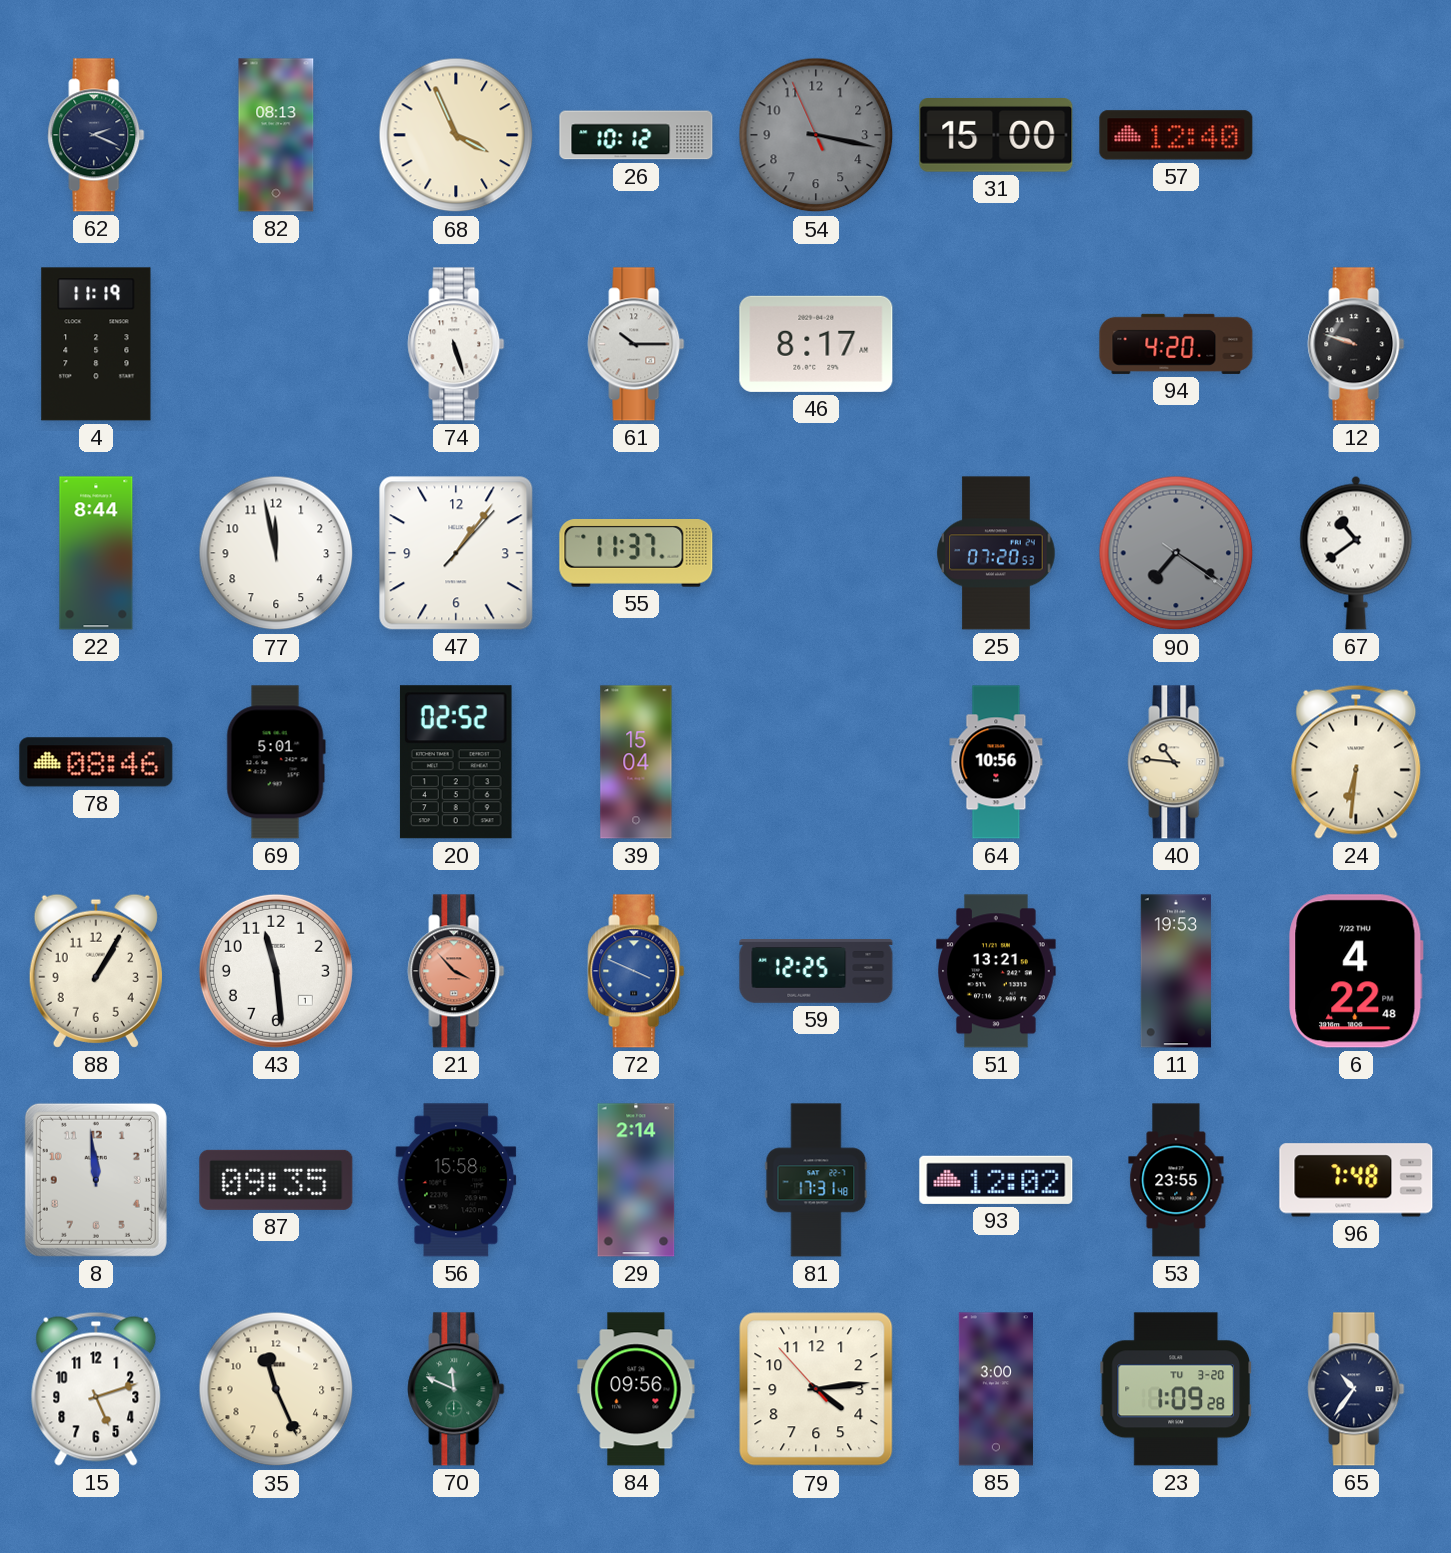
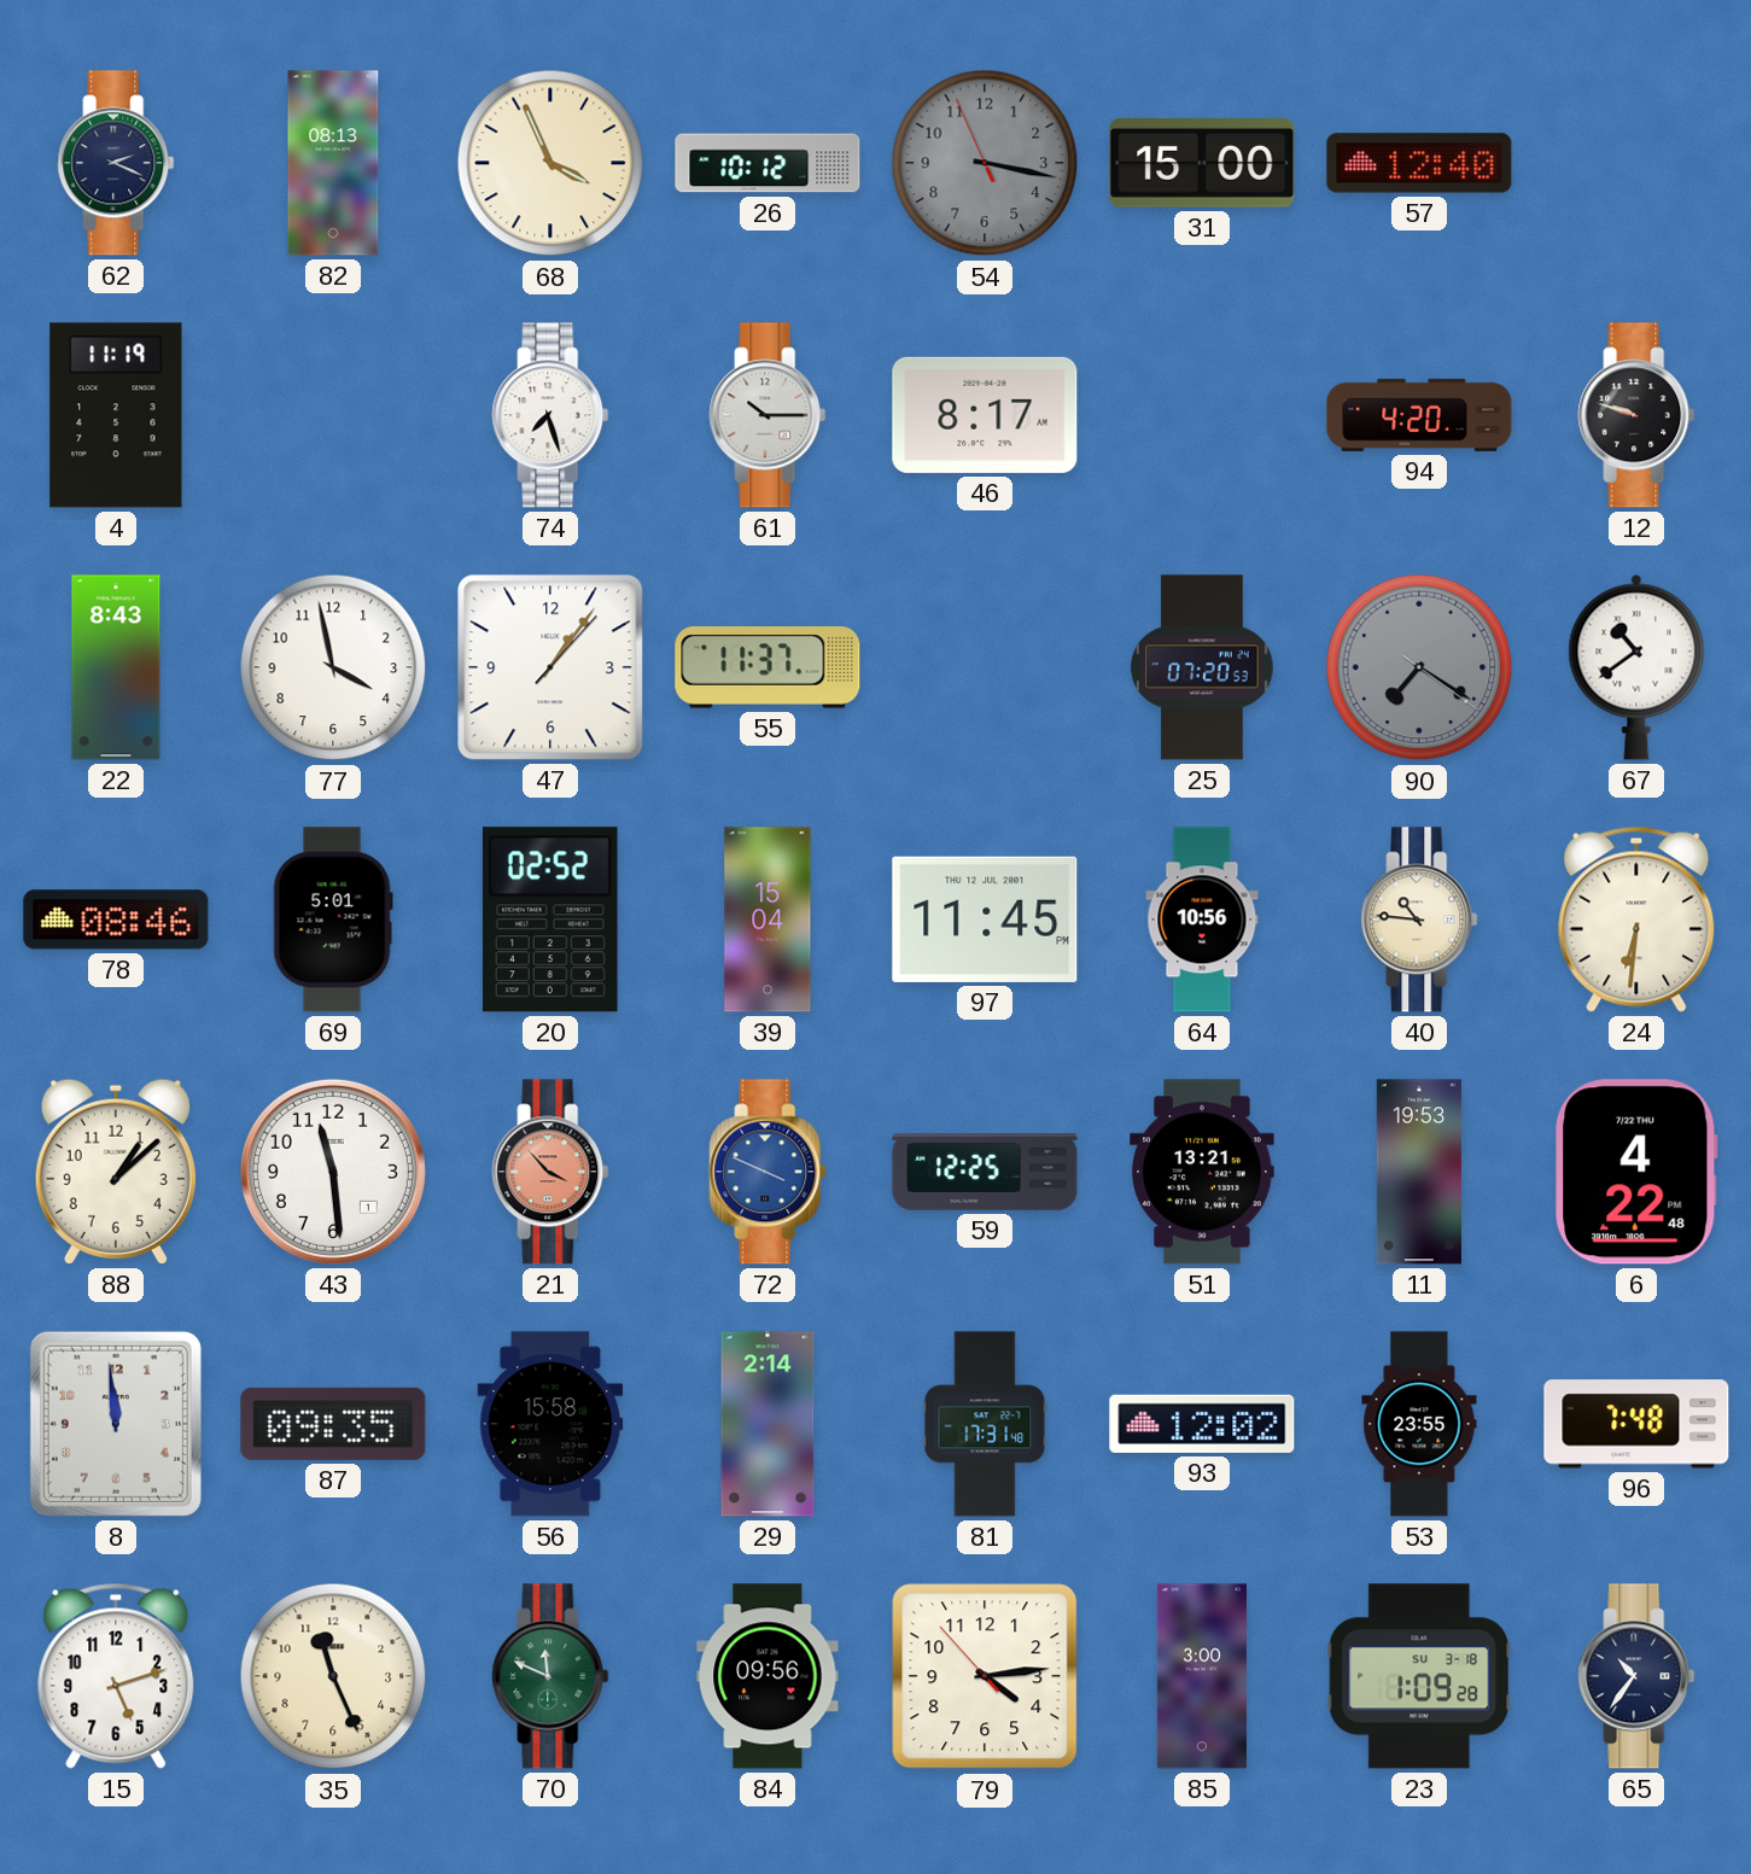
74: 5:27 -> 7:27
22: 8:44 -> 8:43
77: 11:58 -> 3:58
97: none -> 11:45
88: 1:05 -> 1:08
23 date: TU 3-20 -> SU 3-18
